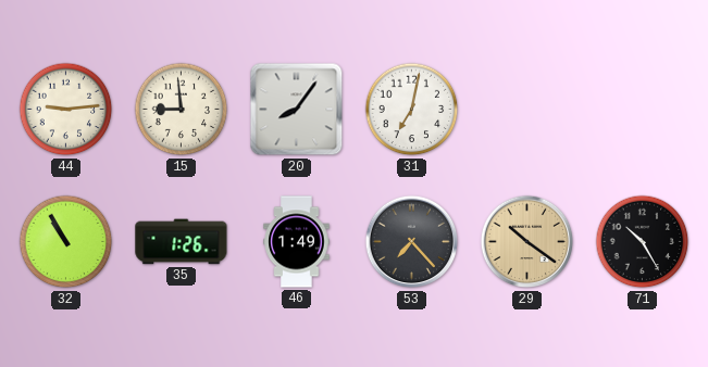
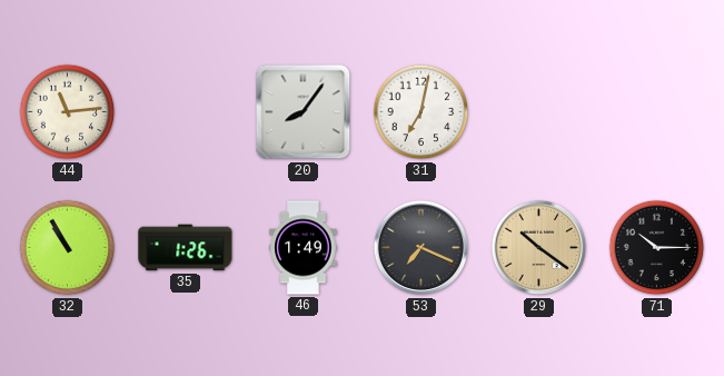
44: 9:14 -> 11:14
15: 8:59 -> none
53: 7:23 -> 7:19
71: 10:25 -> 10:15
